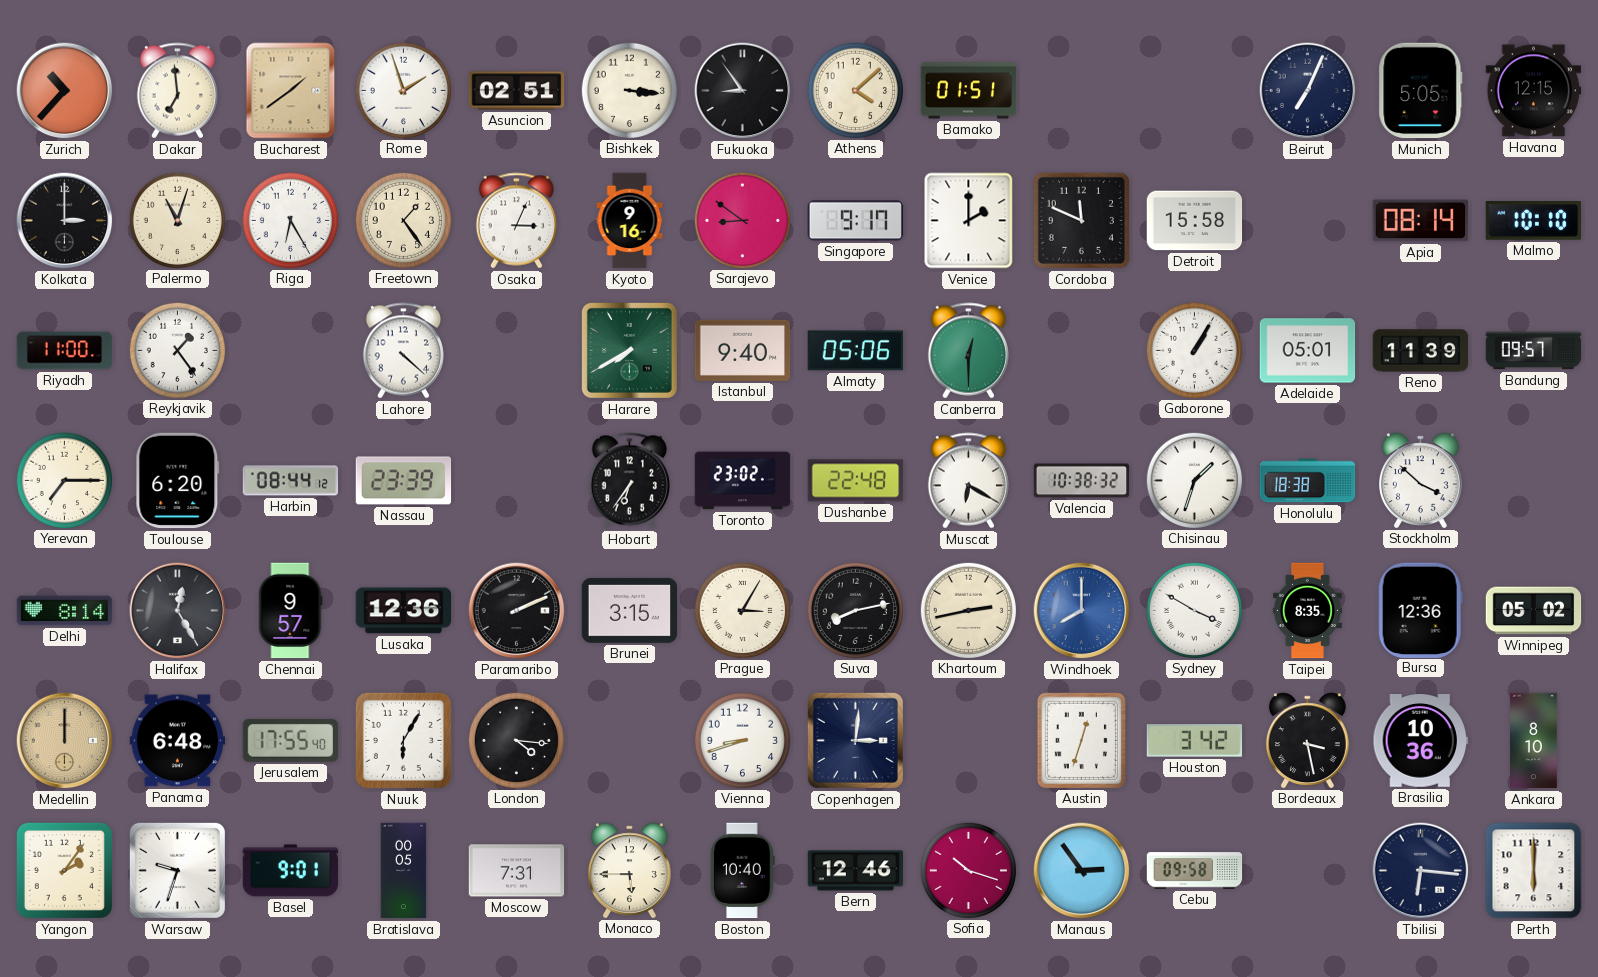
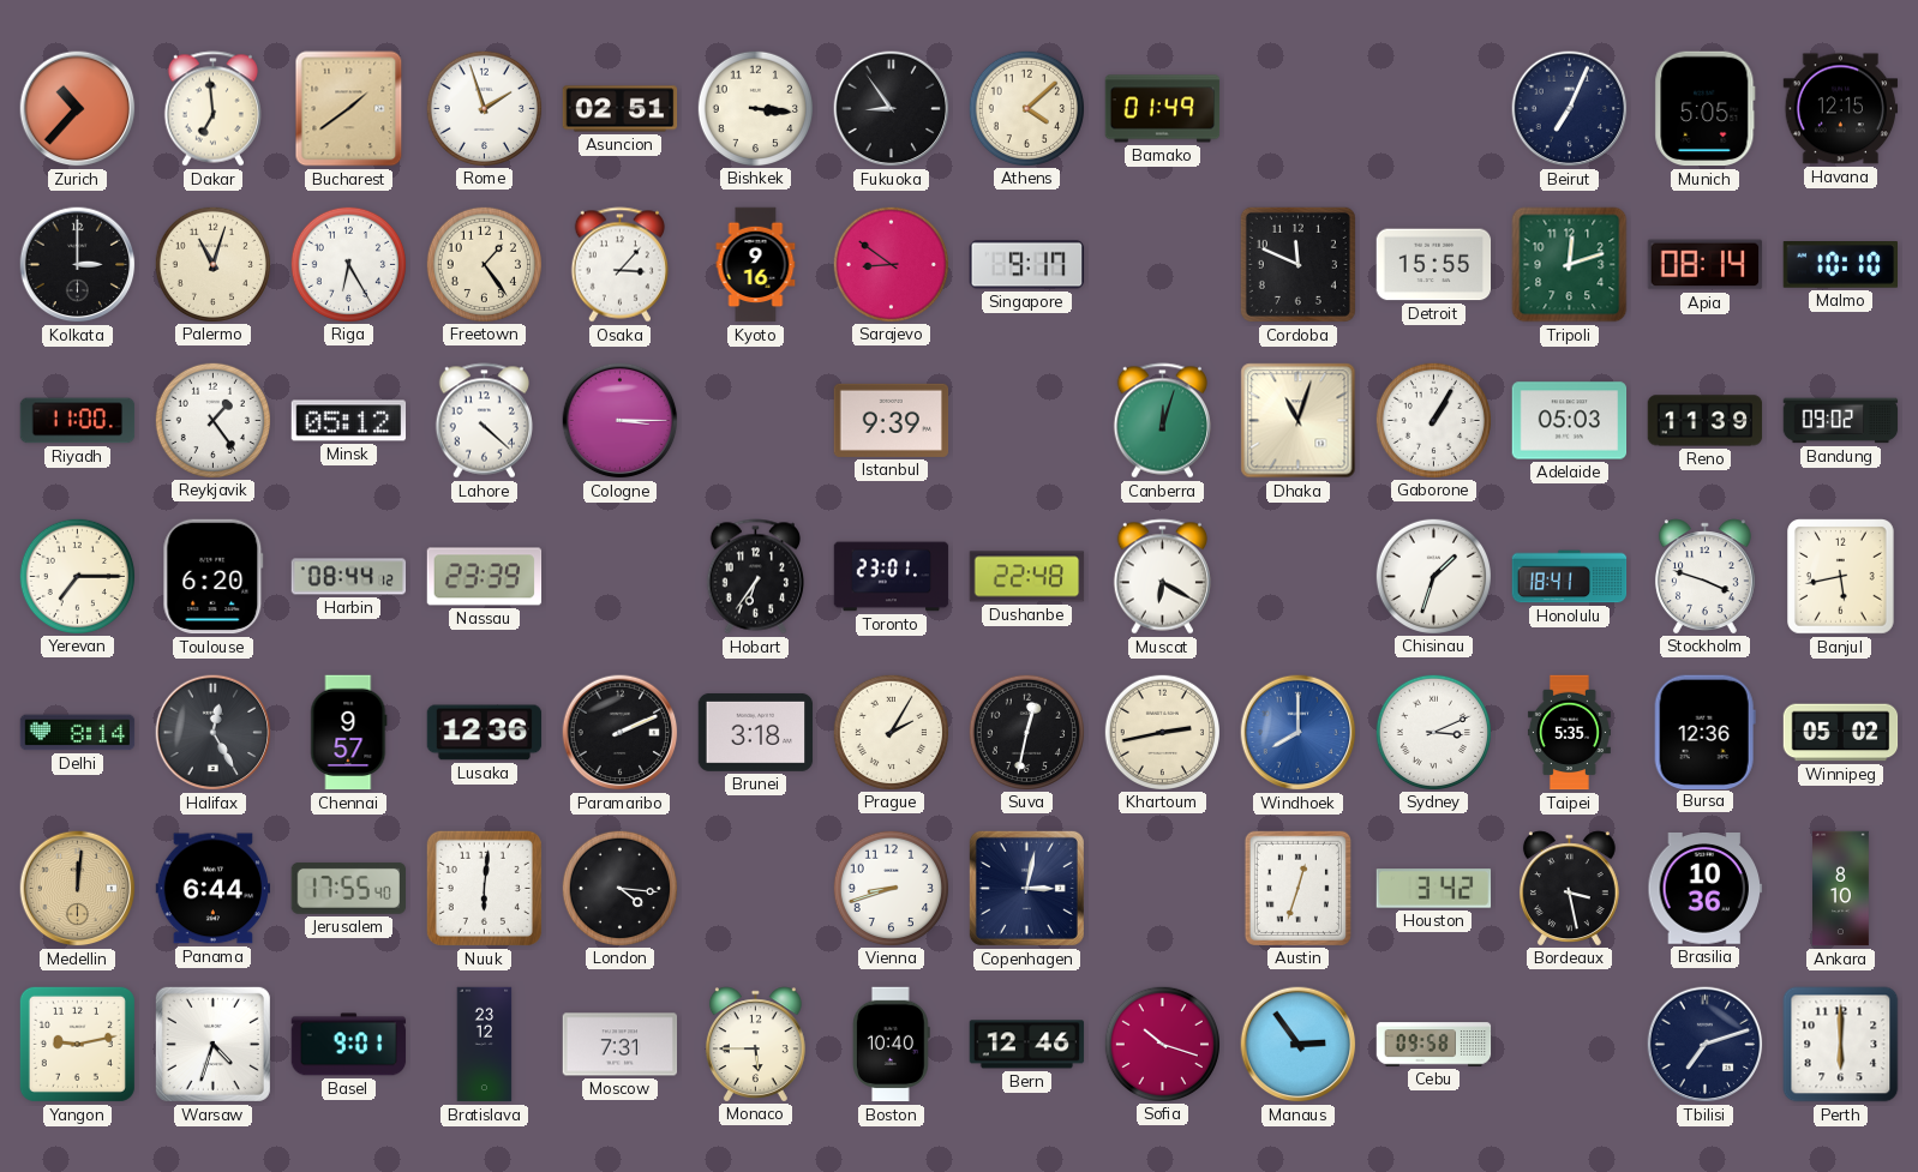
Bamako: 01:51 -> 01:49
Osaka: 3:04 -> 3:07
Venice: 2:00 -> none
Detroit: 15:58 -> 15:55
Tripoli: none -> 12:12
Minsk: none -> 05:12
Cologne: none -> 3:15
Harare: 7:40 -> none
Istanbul: 9:40 -> 9:39
Almaty: 05:06 -> none
Canberra: 12:30 -> 12:03
Dhaka: none -> 11:03
Adelaide: 05:01 -> 05:03
Bandung: 09:57 -> 09:02
Toronto: 23:02 -> 23:01
Valencia: 10:38 -> none
Honolulu: 18:38 -> 18:41
Stockholm: 3:52 -> 3:48
Banjul: none -> 5:43
Brunei: 3:15 -> 3:18
Prague: 3:05 -> 2:05
Suva: 8:13 -> 12:32
Sydney: 3:50 -> 3:11
Taipei: 8:35 -> 5:35
Medellin: 12:00 -> 12:01
Panama: 6:48 -> 6:44
Nuuk: 6:05 -> 6:01
Copenhagen: 3:01 -> 3:02
Yangon: 2:06 -> 9:13
Warsaw: 9:33 -> 4:33
Bratislava: 00:05 -> 23:12
Tbilisi: 6:16 -> 7:12
